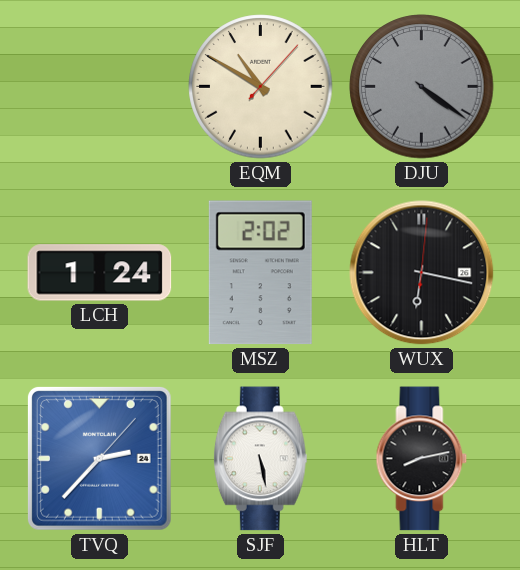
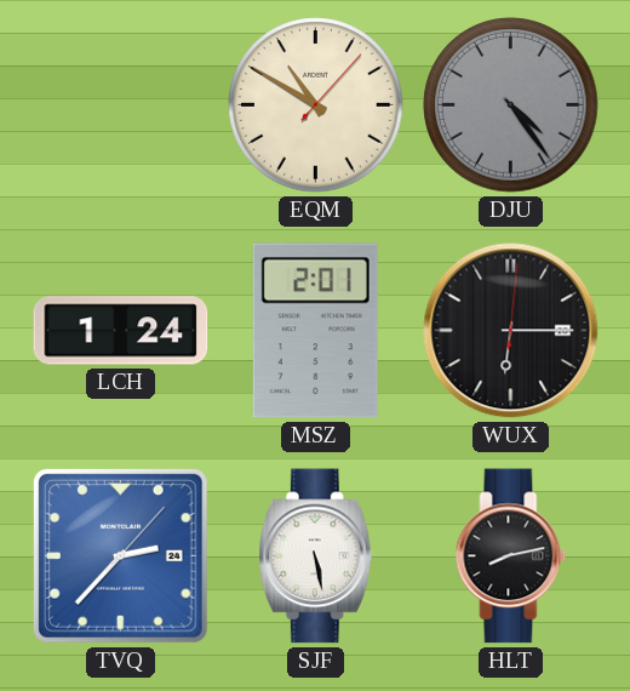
DJU: 4:21 -> 4:24
MSZ: 2:02 -> 2:01
WUX: 6:17 -> 6:15
